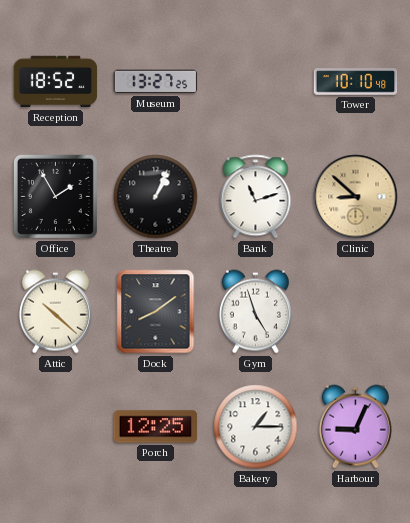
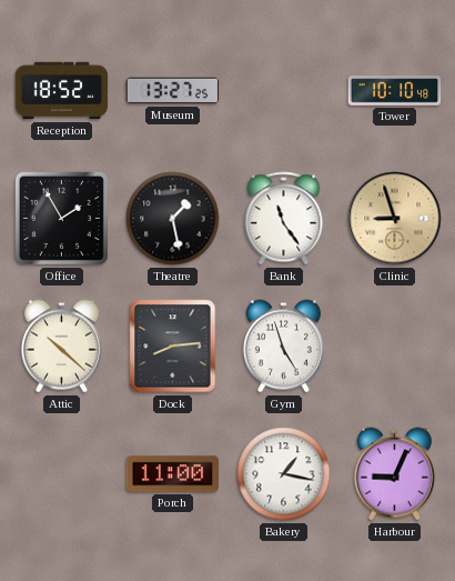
Theatre: 1:04 -> 1:28
Bank: 11:12 -> 11:24
Clinic: 8:52 -> 8:57
Dock: 8:09 -> 8:14
Porch: 12:25 -> 11:00
Bakery: 1:15 -> 1:17
